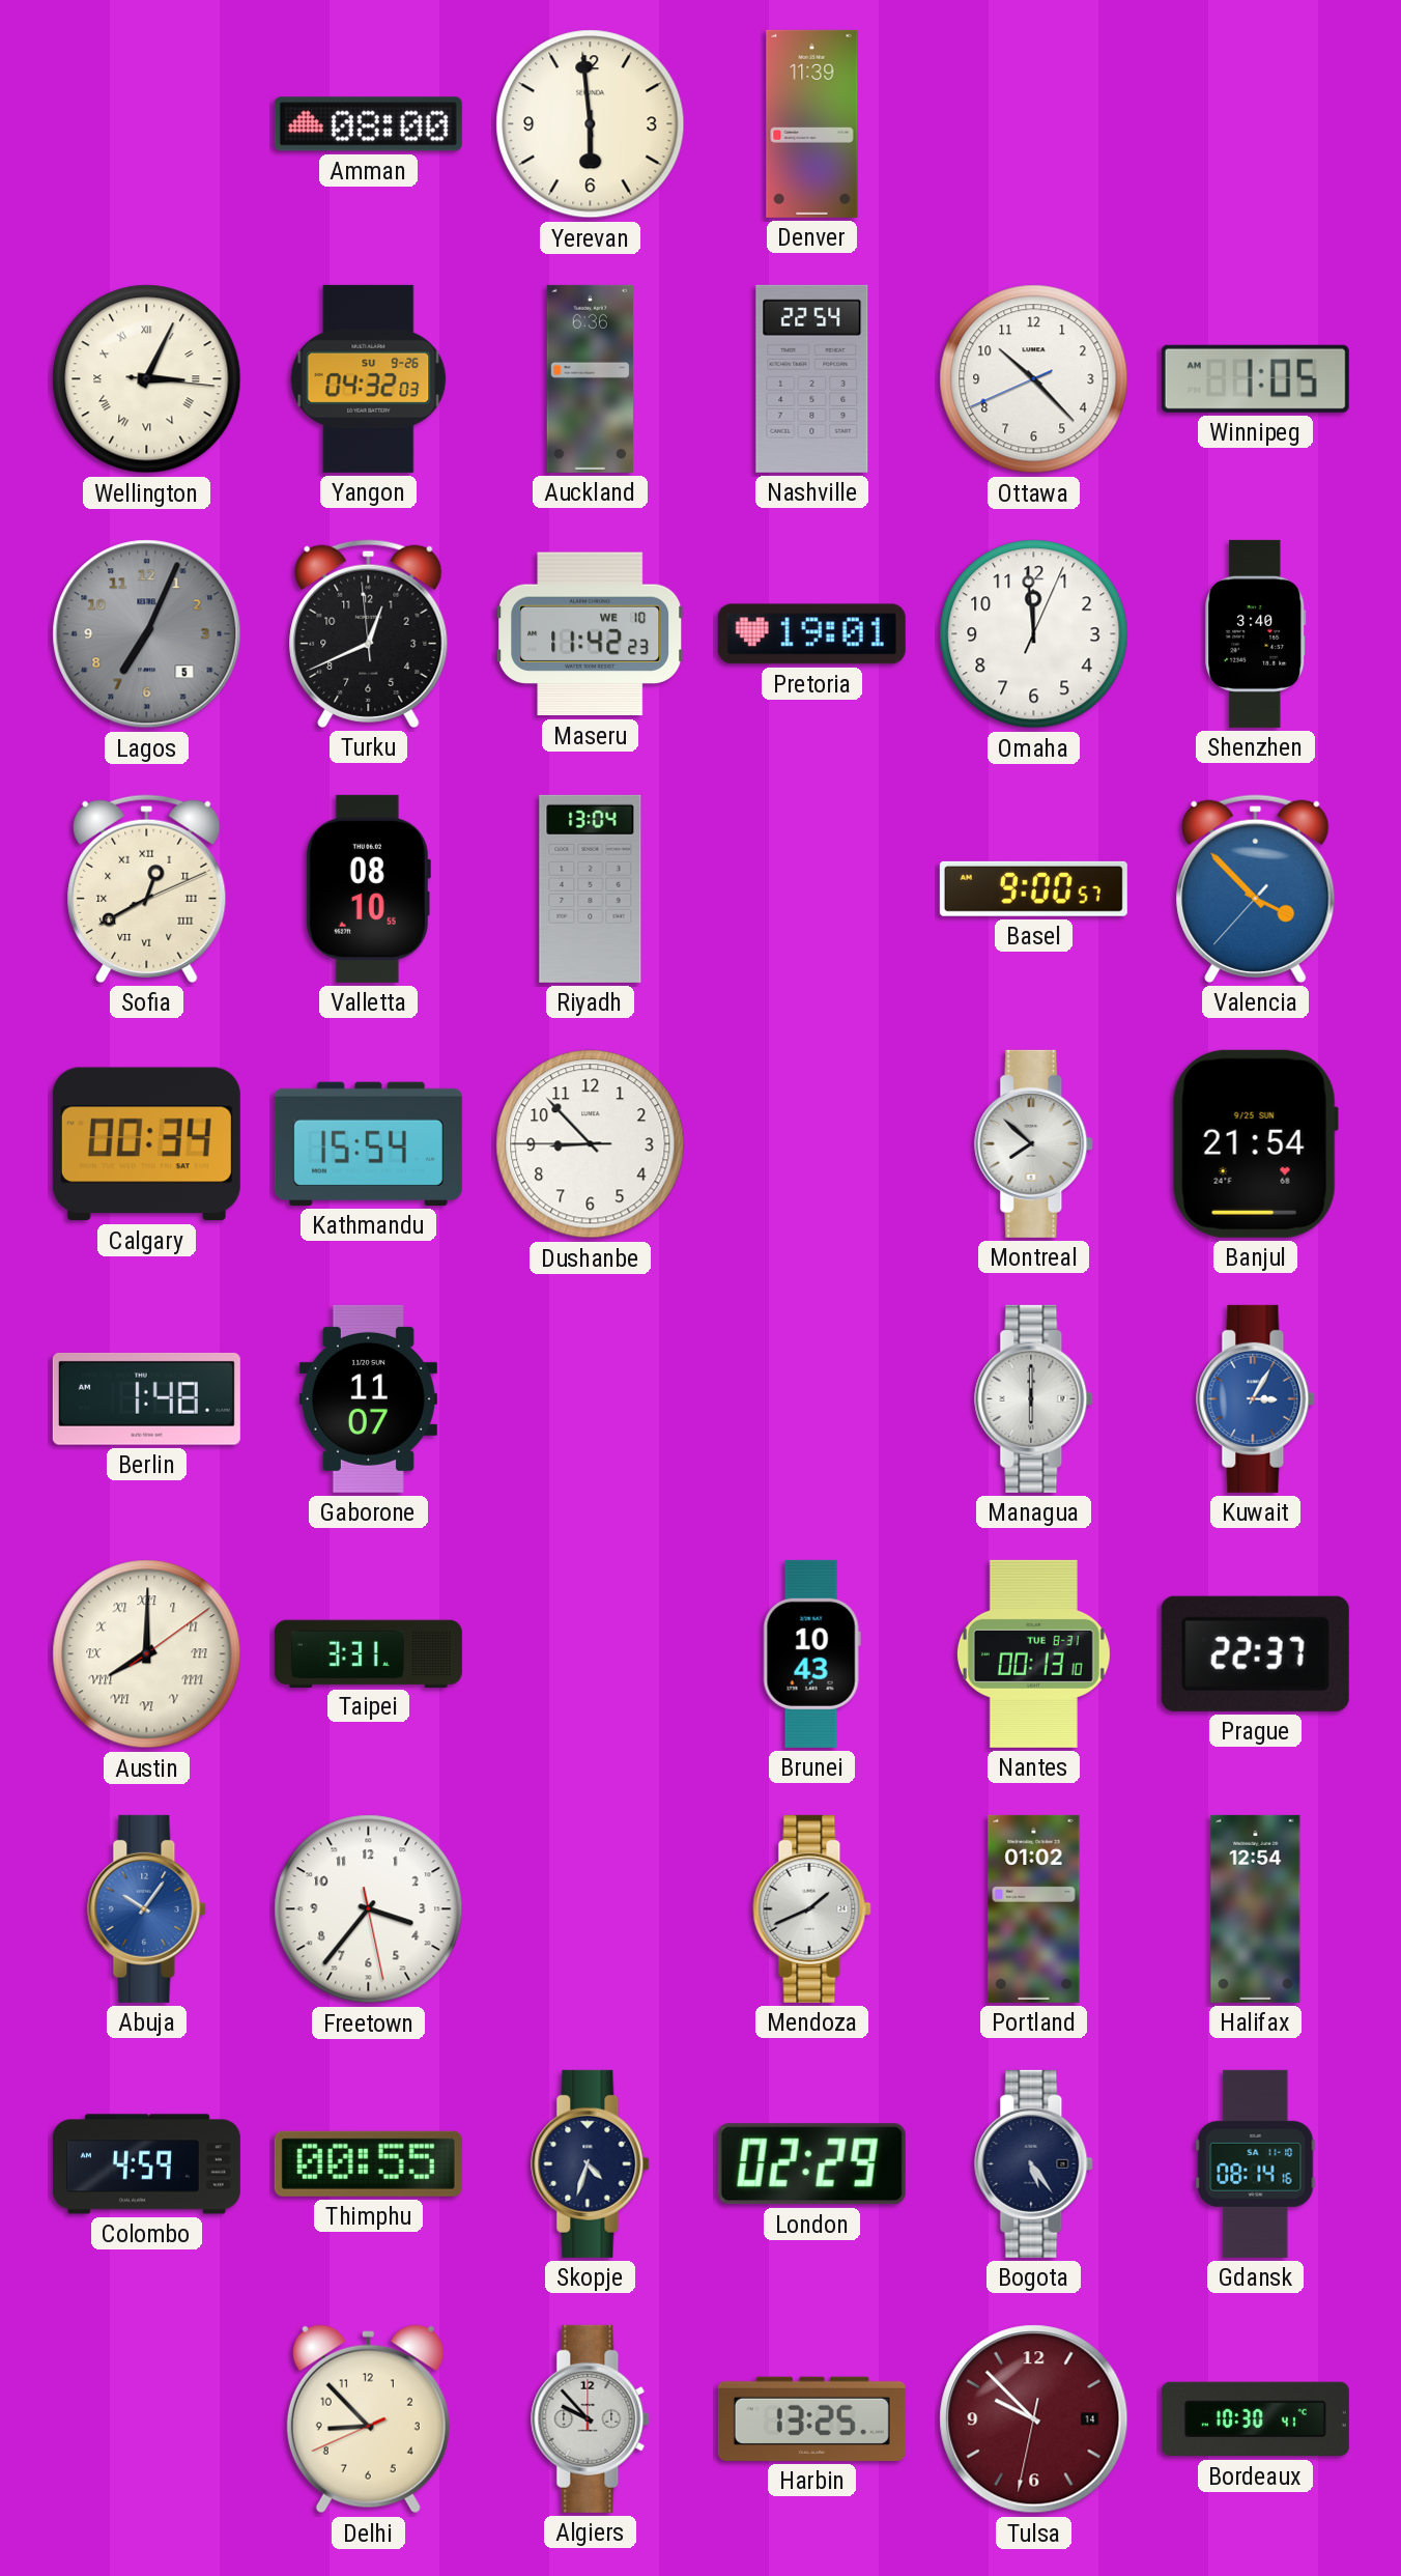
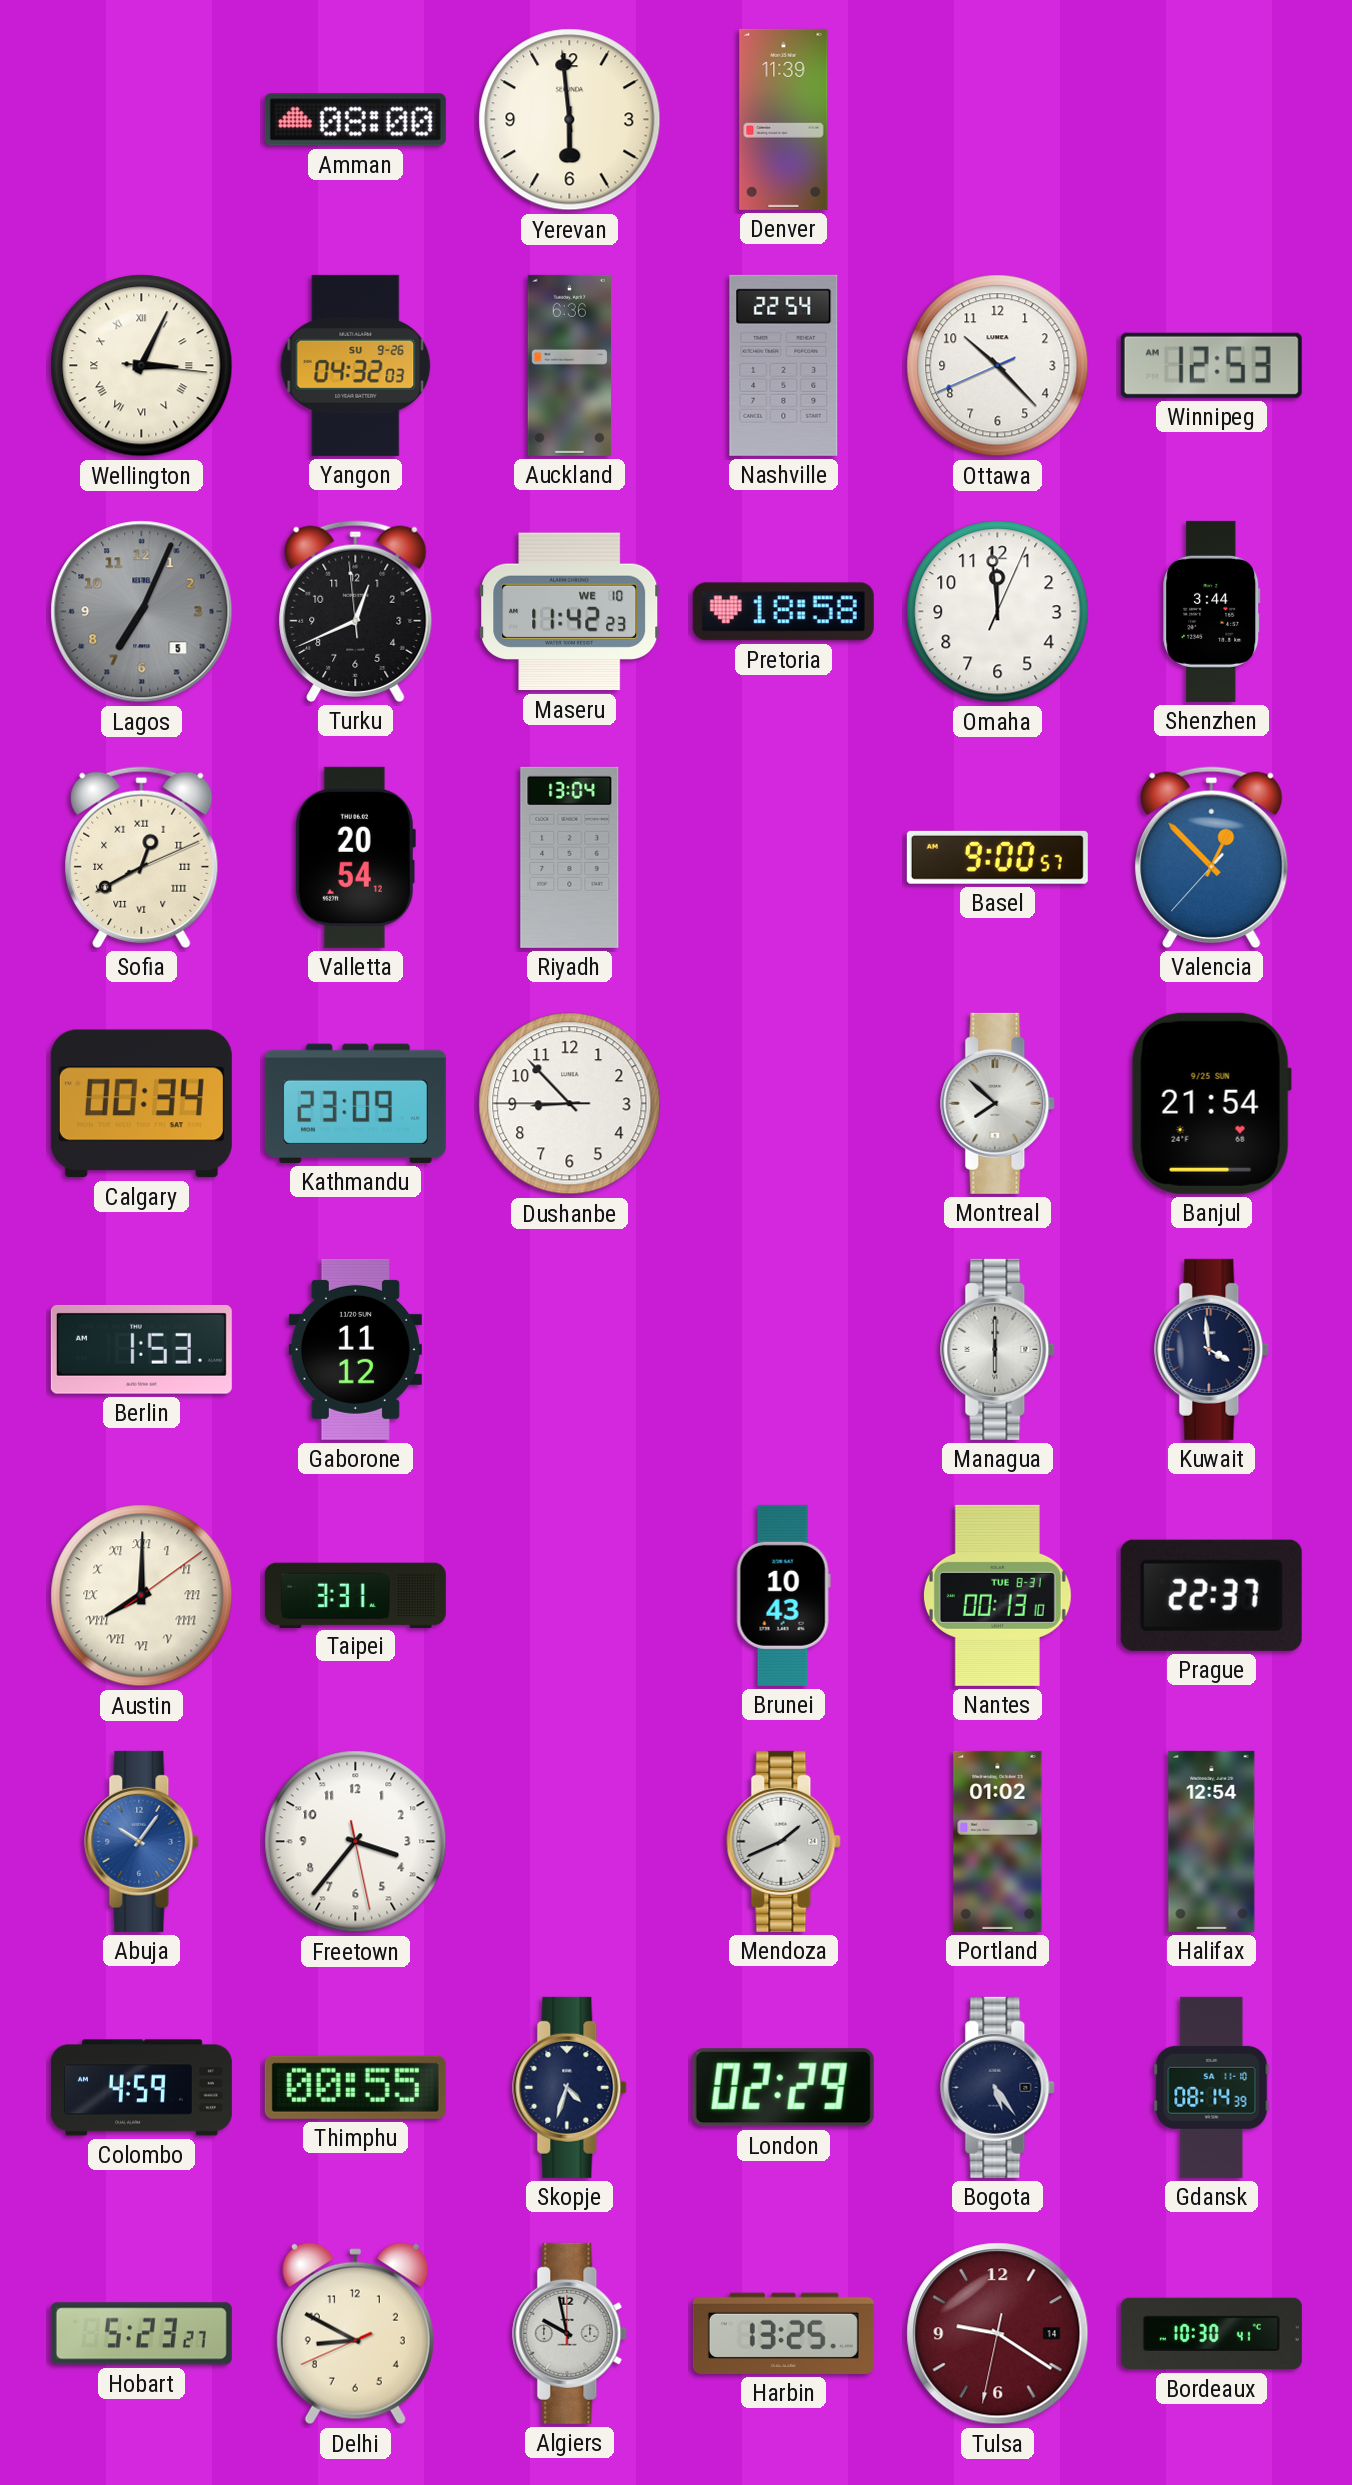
Winnipeg: 1:05 -> 12:53
Pretoria: 19:01 -> 18:58
Shenzhen: 3:40 -> 3:44
Valletta: 08:10 -> 20:54
Valencia: 3:52 -> 12:52
Kathmandu: 15:54 -> 23:09
Berlin: 1:48 -> 1:53
Gaborone: 11:07 -> 11:12
Kuwait: 3:05 -> 3:59
Kuwait dial: blue -> navy
Gdansk: 08:14:16 -> 08:14:39
Hobart: none -> 5:23
Delhi: 8:52 -> 8:49
Algiers: 9:53 -> 9:58
Tulsa: 9:52 -> 9:20
